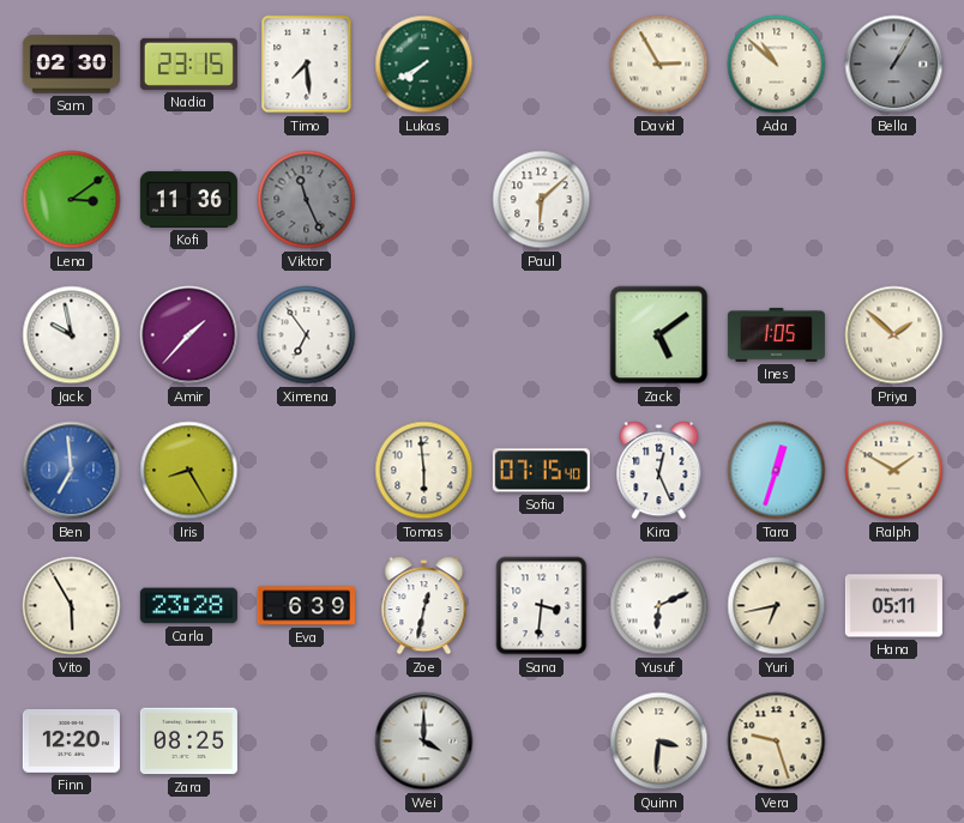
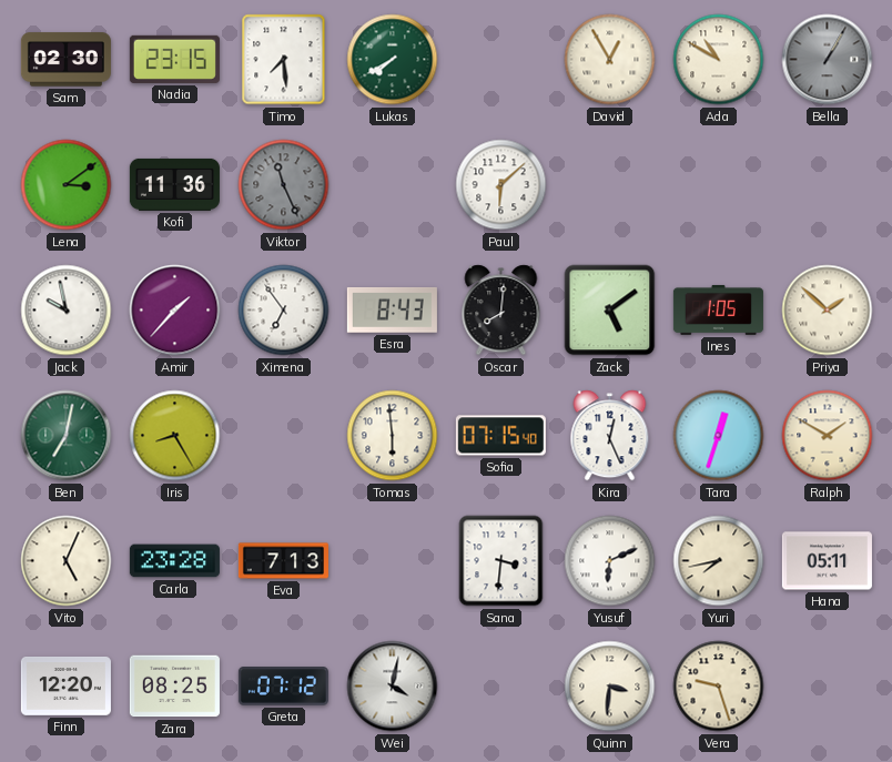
David: 2:55 -> 12:55
Ada: 10:52 -> 10:50
Esra: none -> 8:43
Oscar: none -> 8:01
Ben: 6:59 -> 7:02
Ben dial: blue -> green
Vito: 5:55 -> 5:04
Eva: 6:39 -> 7:13
Zoe: 12:32 -> none
Yuri: 6:43 -> 7:43
Greta: none -> 07:12
Wei: 4:00 -> 4:02
